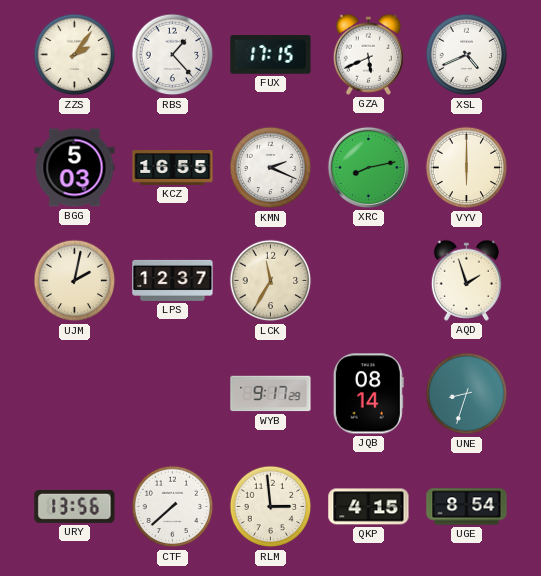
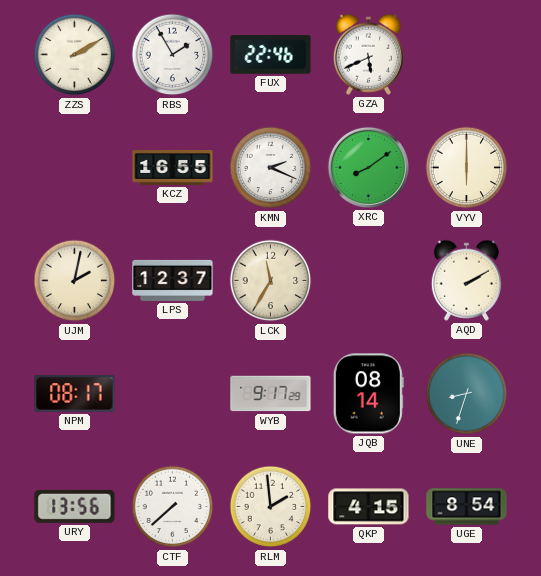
ZZS: 2:06 -> 2:10
RBS: 1:23 -> 1:55
FUX: 17:15 -> 22:46
XSL: 4:41 -> none
BGG: 5:03 -> none
XRC: 8:13 -> 8:09
AQD: 1:57 -> 2:10
NPM: none -> 08:17
RLM: 2:59 -> 1:59
